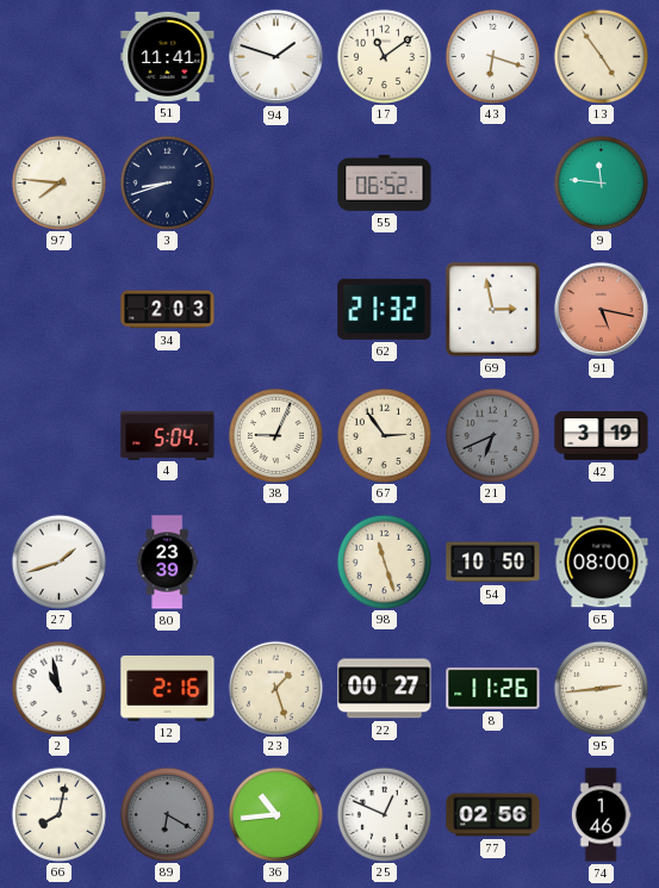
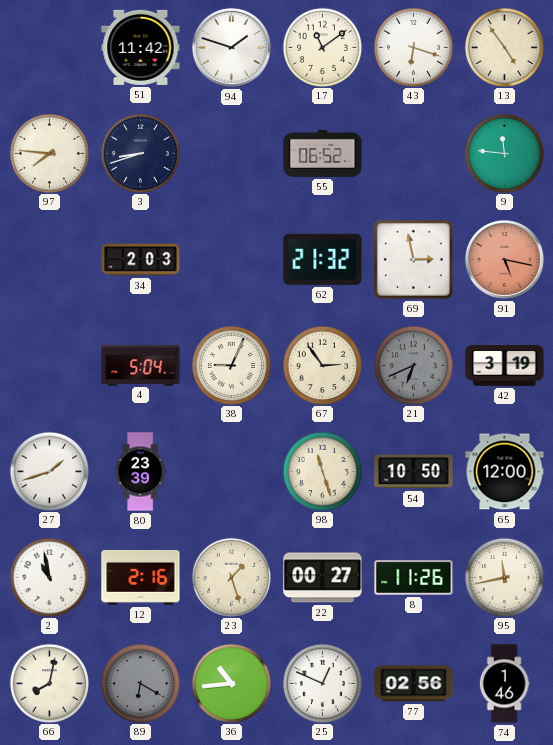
51: 11:41 -> 11:42
65: 08:00 -> 12:00
95: 2:44 -> 11:43
